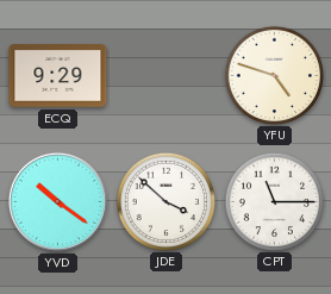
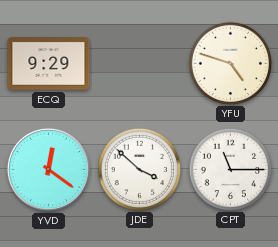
YVD: 10:21 -> 12:21
